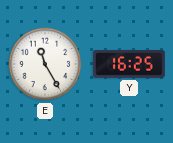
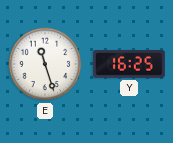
E: 11:25 -> 11:27
